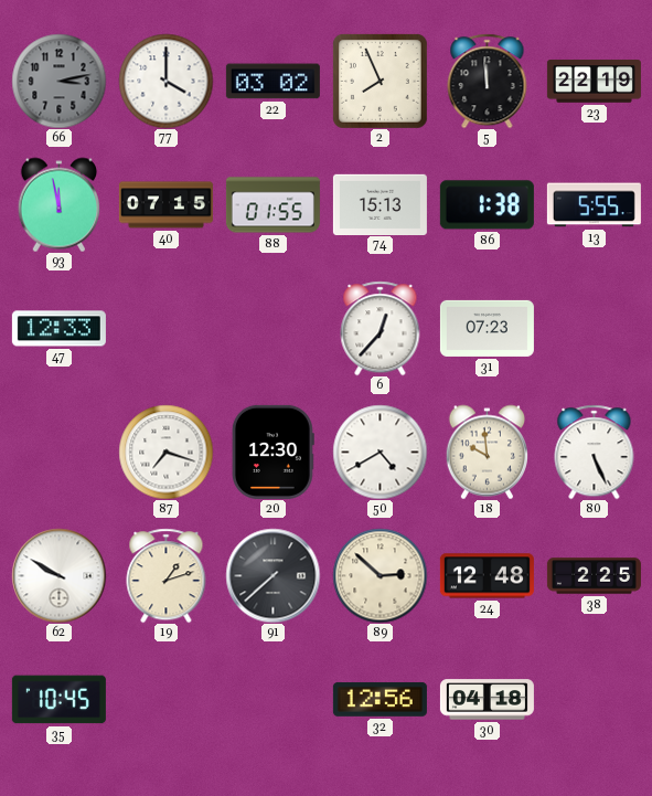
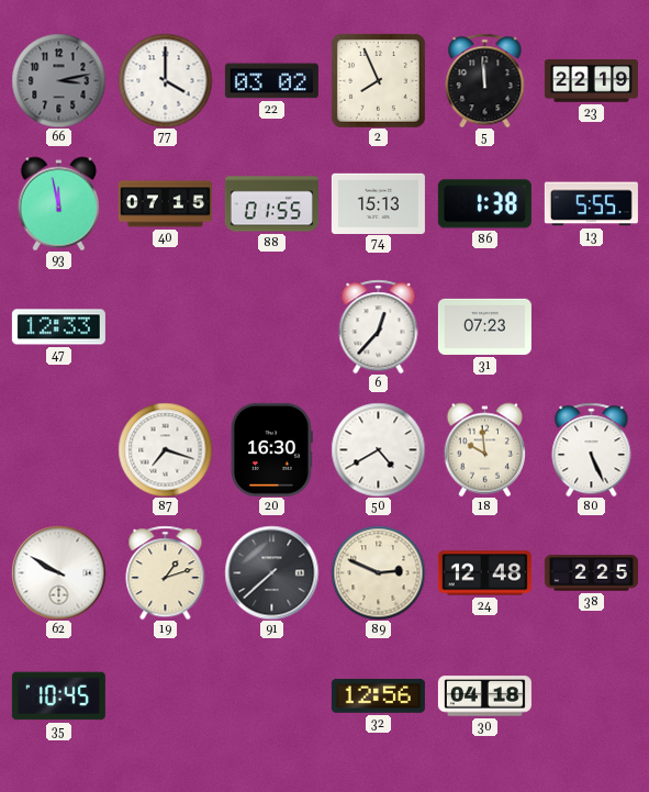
20: 12:30 -> 16:30
89: 2:52 -> 2:49
